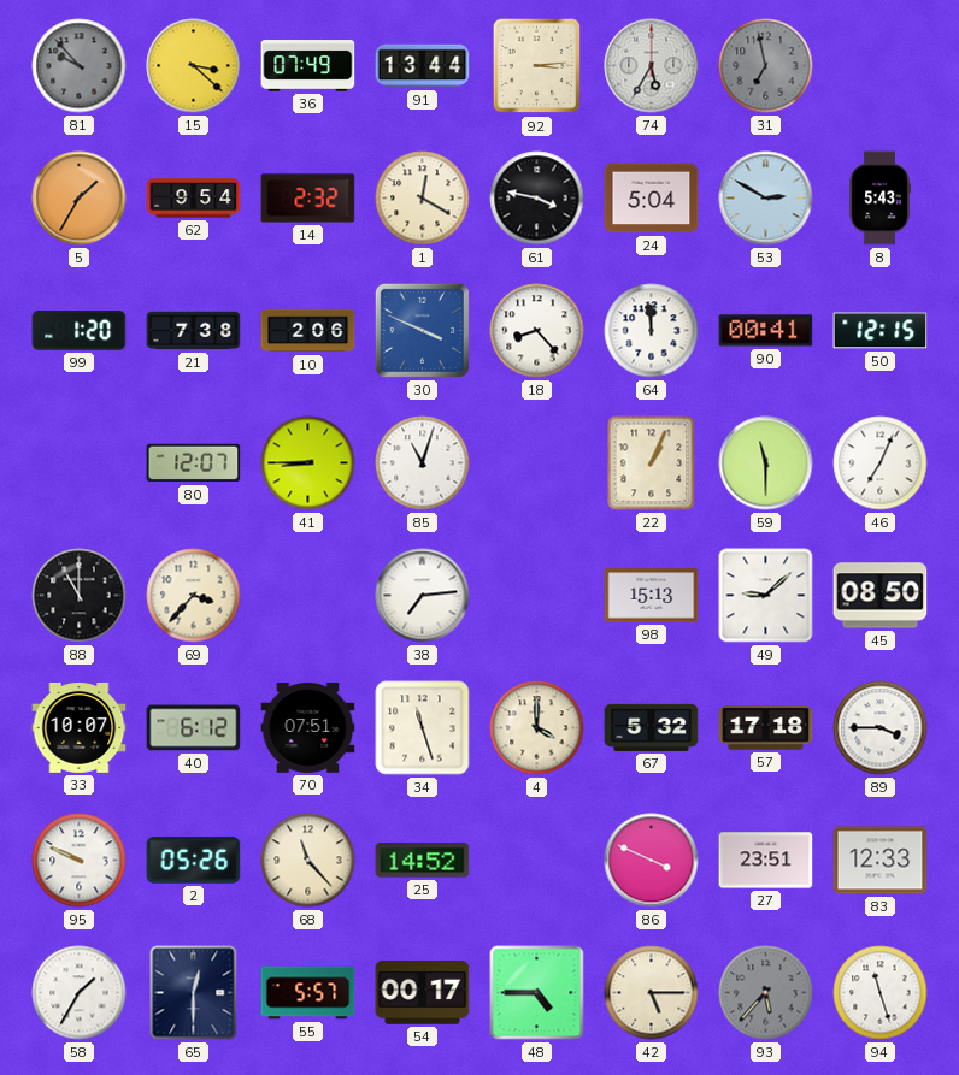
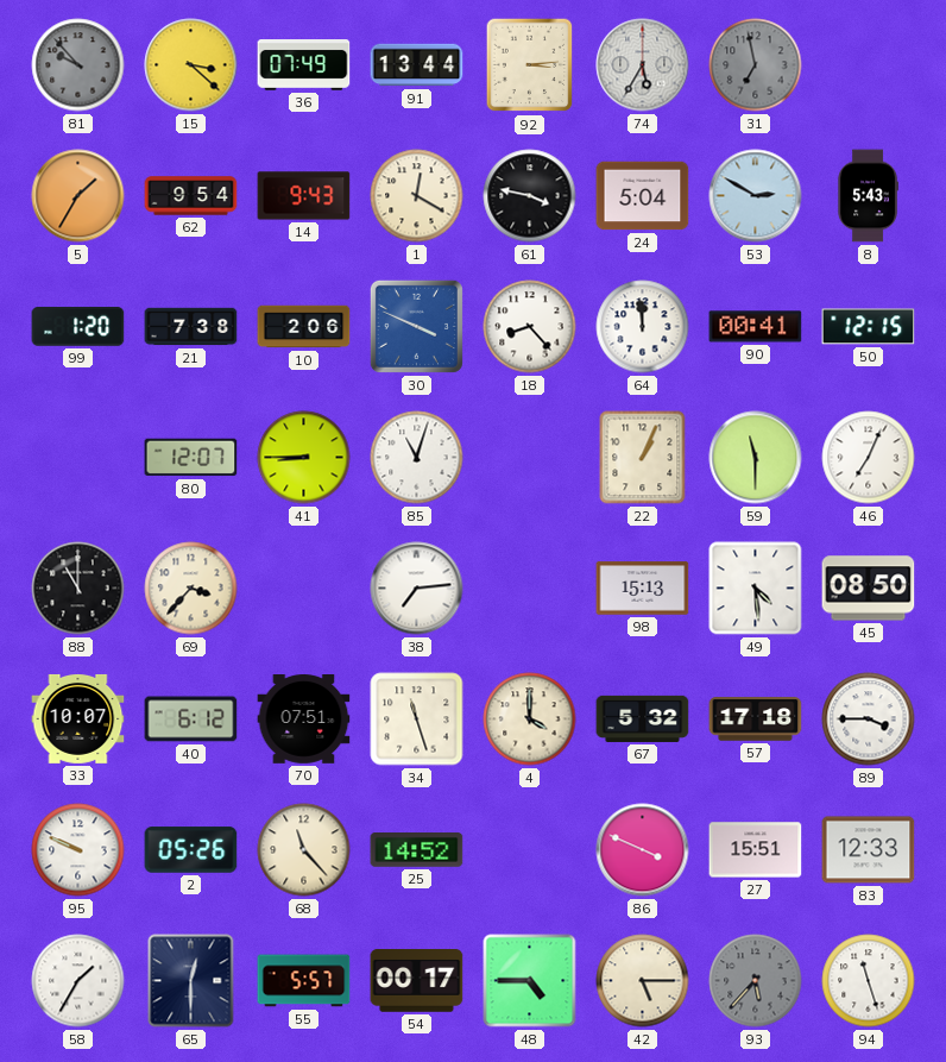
14: 2:32 -> 9:43
49: 9:08 -> 4:29
27: 23:51 -> 15:51
